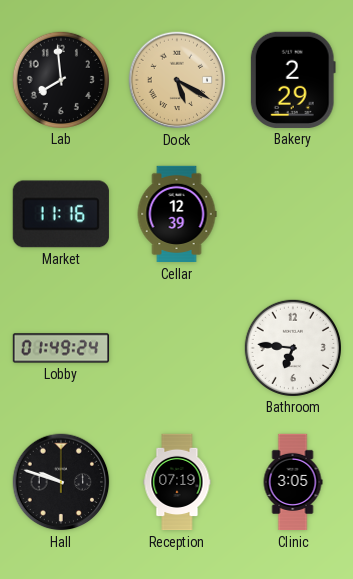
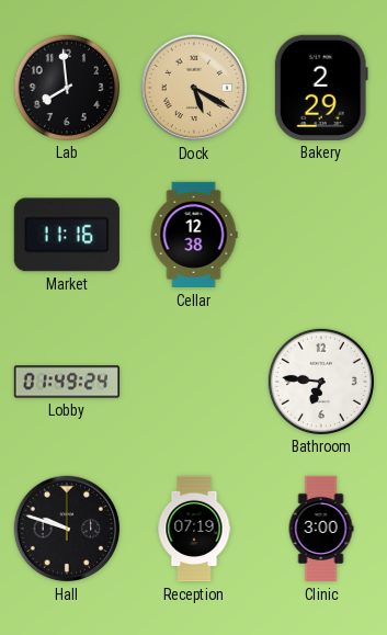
Cellar: 12:39 -> 12:38
Clinic: 3:05 -> 3:00
